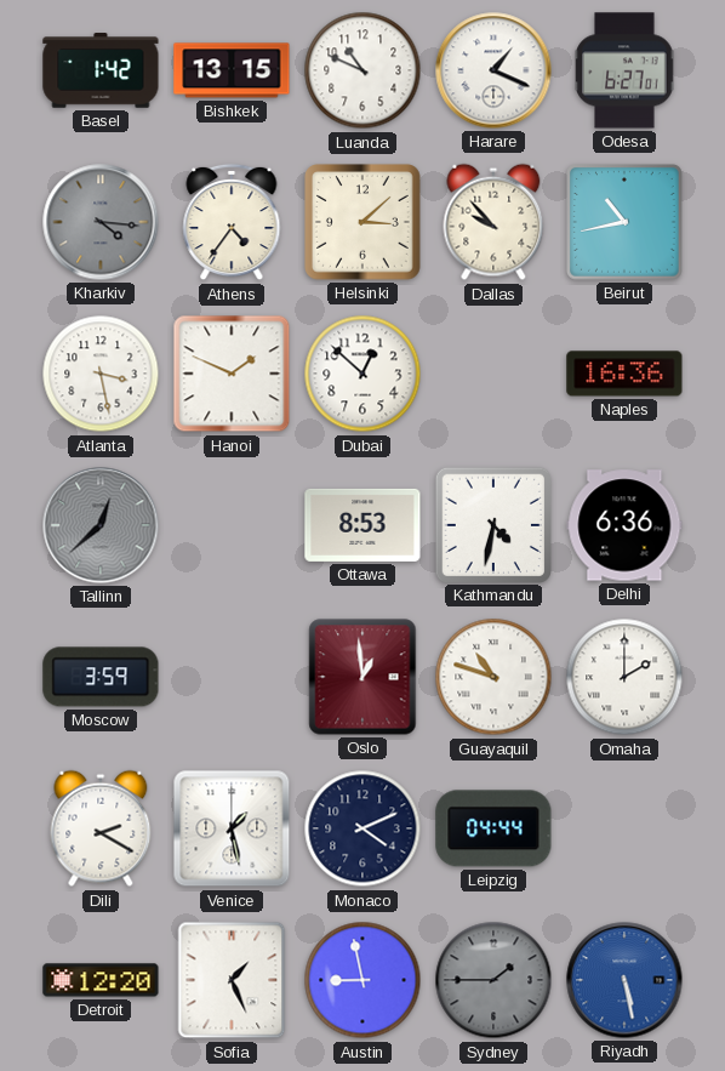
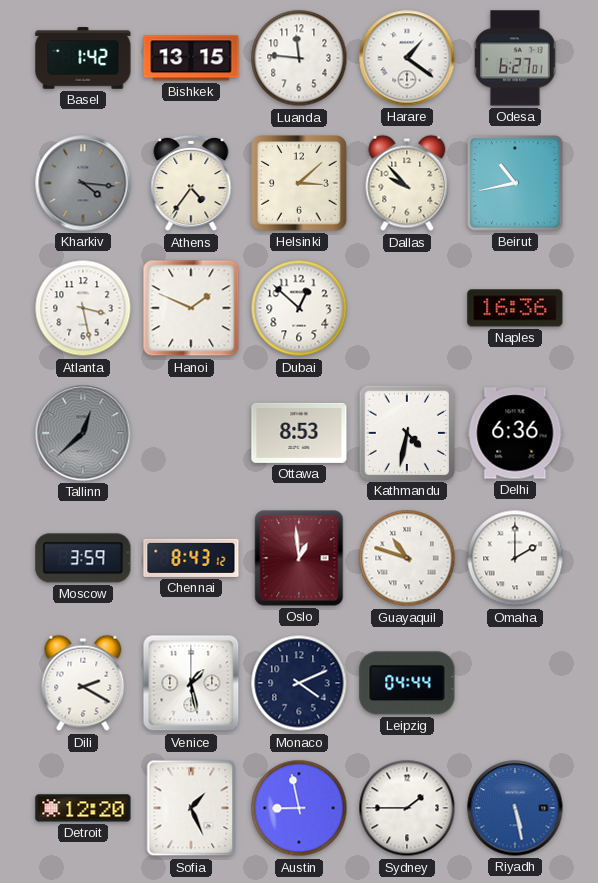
Luanda: 10:49 -> 11:46
Harare: 1:19 -> 1:21
Chennai: none -> 8:43
Sydney dial: grey -> white
